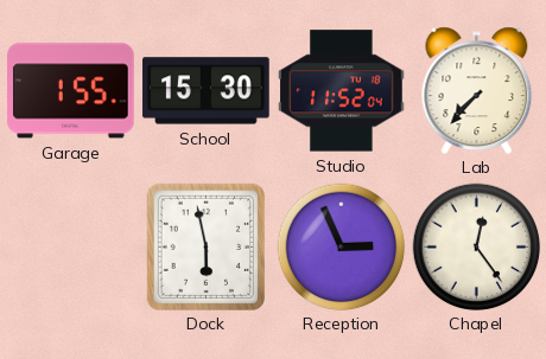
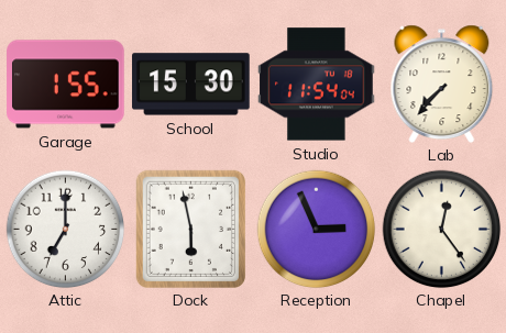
Studio: 11:52 -> 11:54
Attic: none -> 7:00
